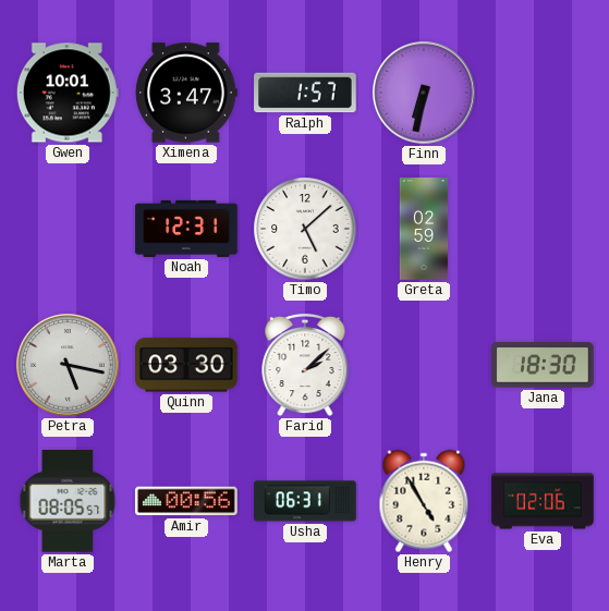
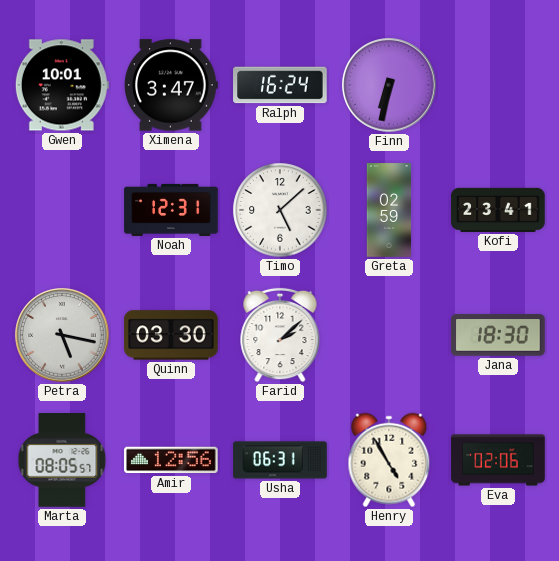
Ralph: 1:57 -> 16:24
Kofi: none -> 23:41
Amir: 00:56 -> 12:56
